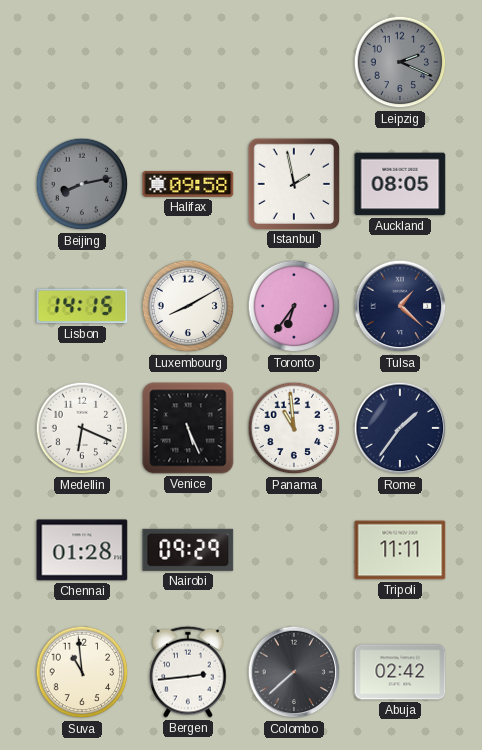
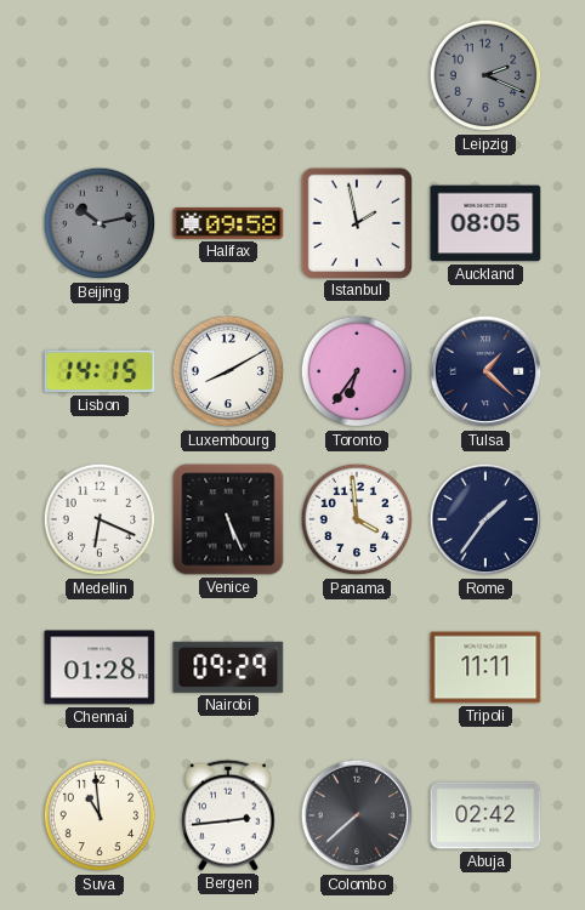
Beijing: 8:13 -> 10:13
Panama: 10:59 -> 3:59
